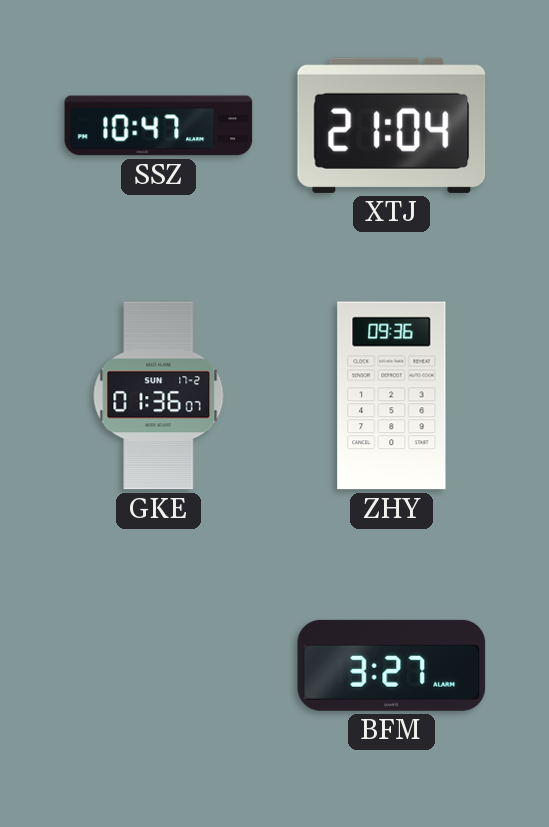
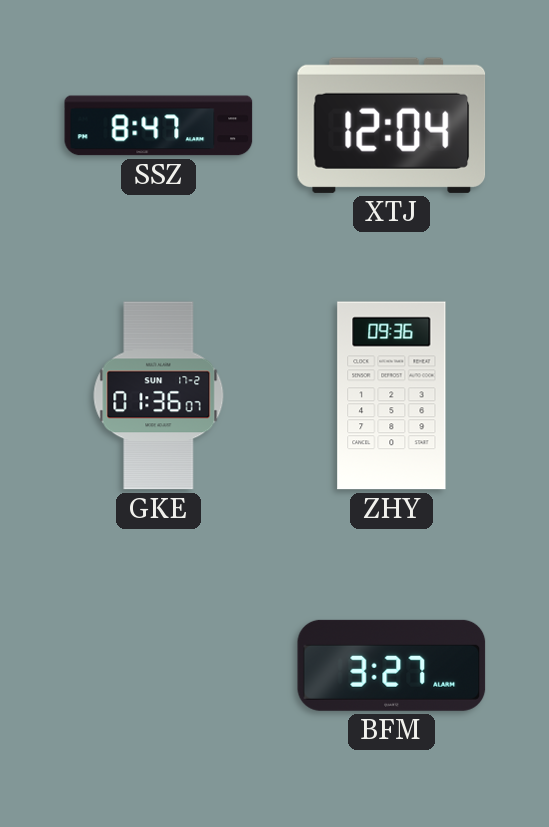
SSZ: 10:47 -> 8:47
XTJ: 21:04 -> 12:04
